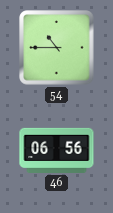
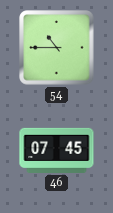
46: 06:56 -> 07:45
